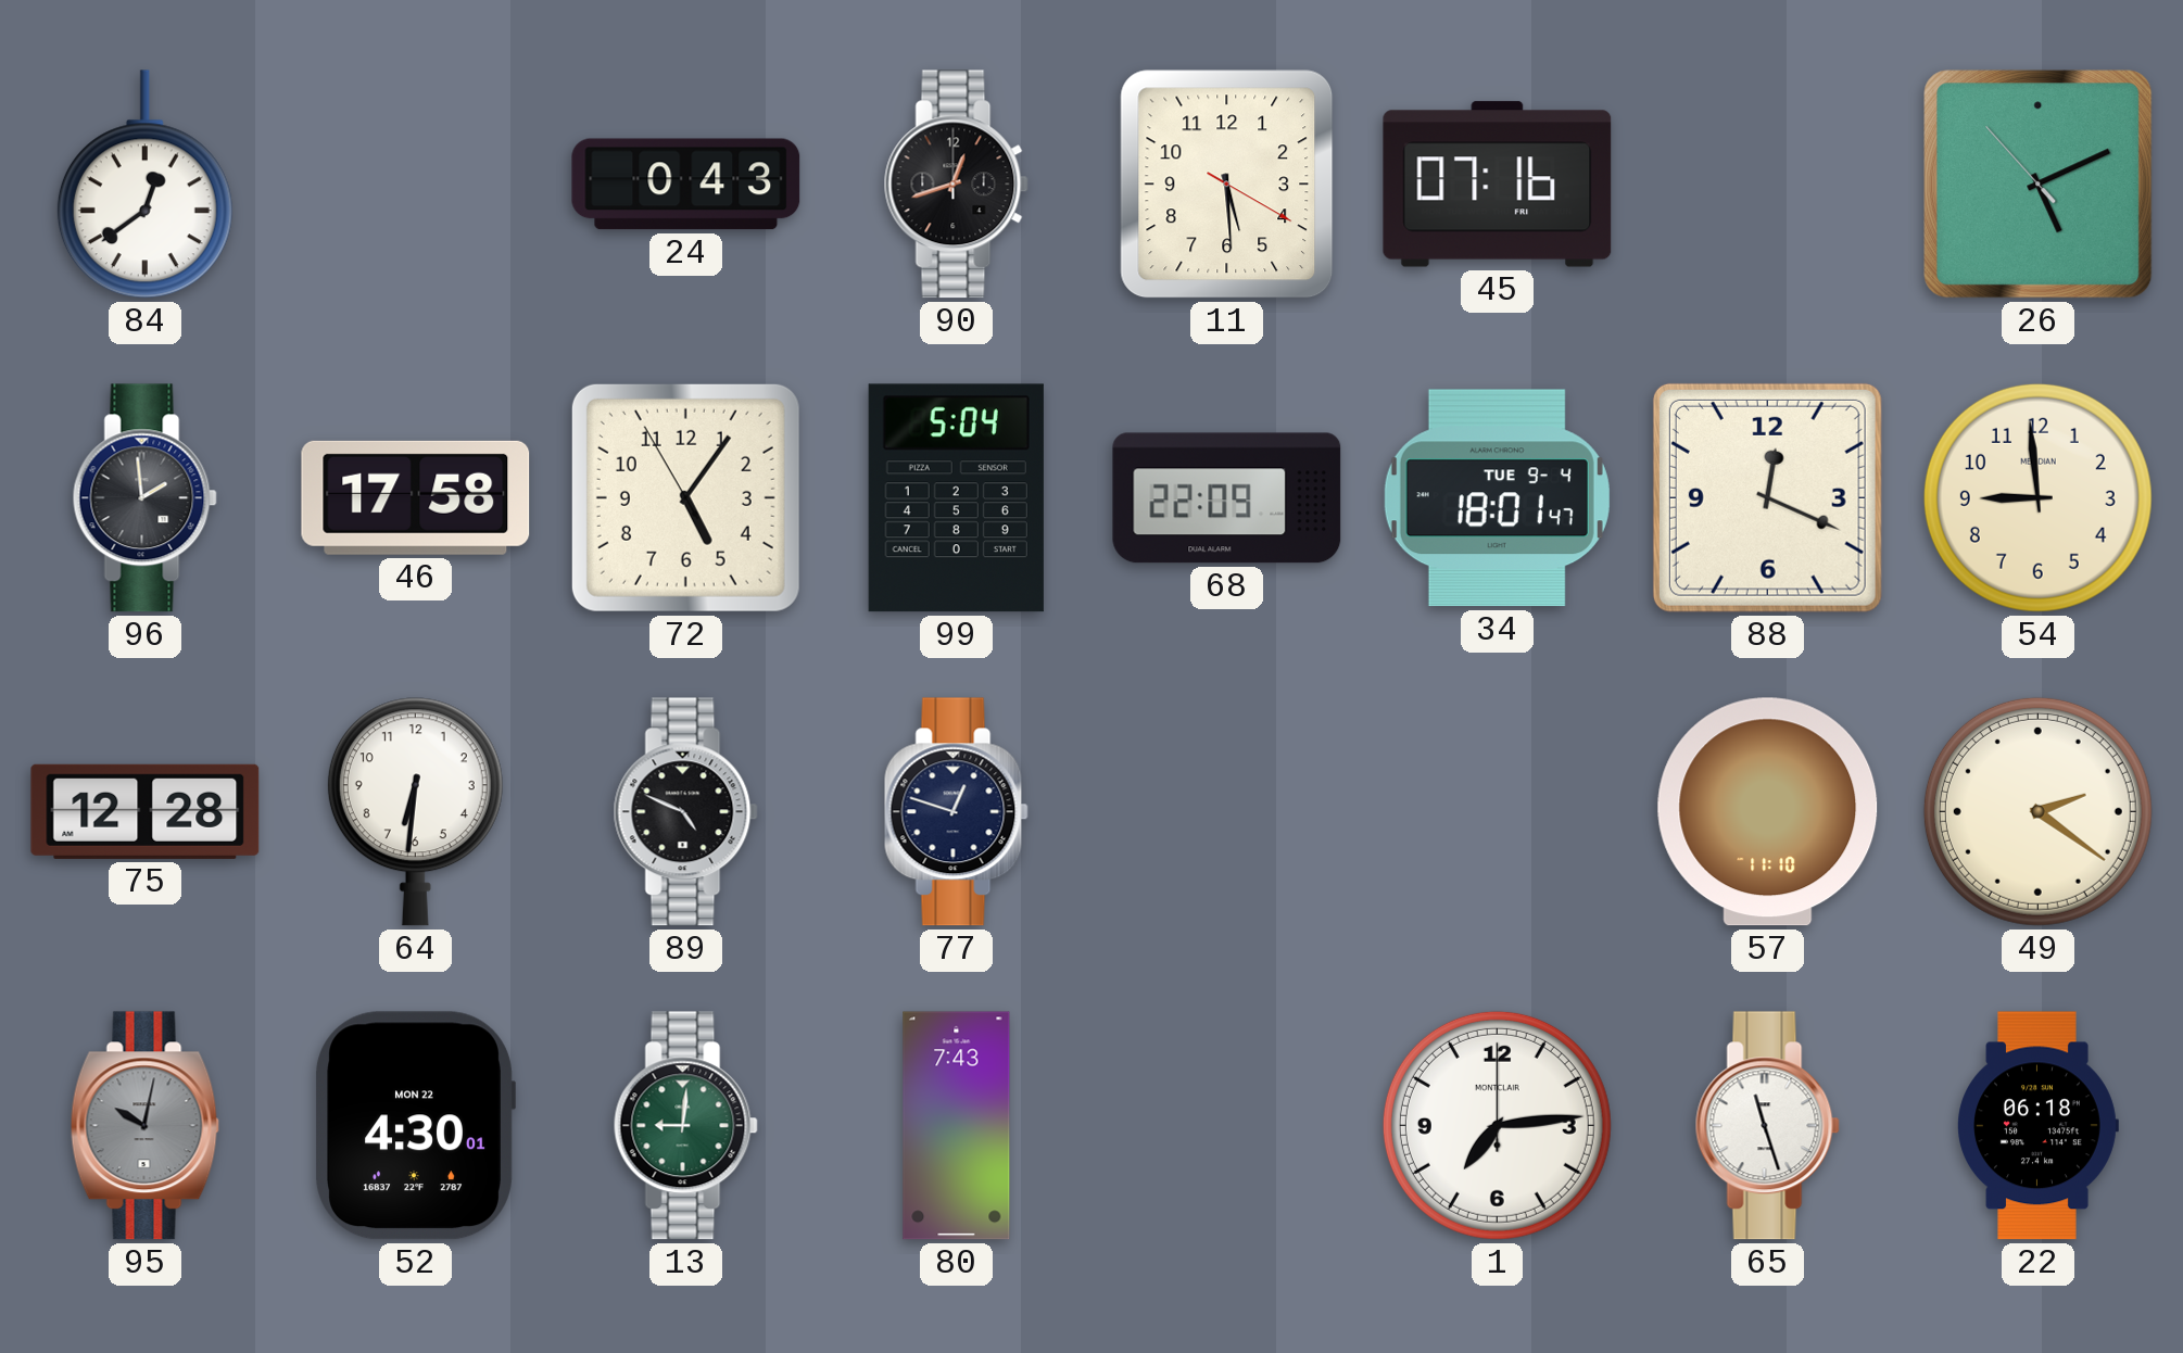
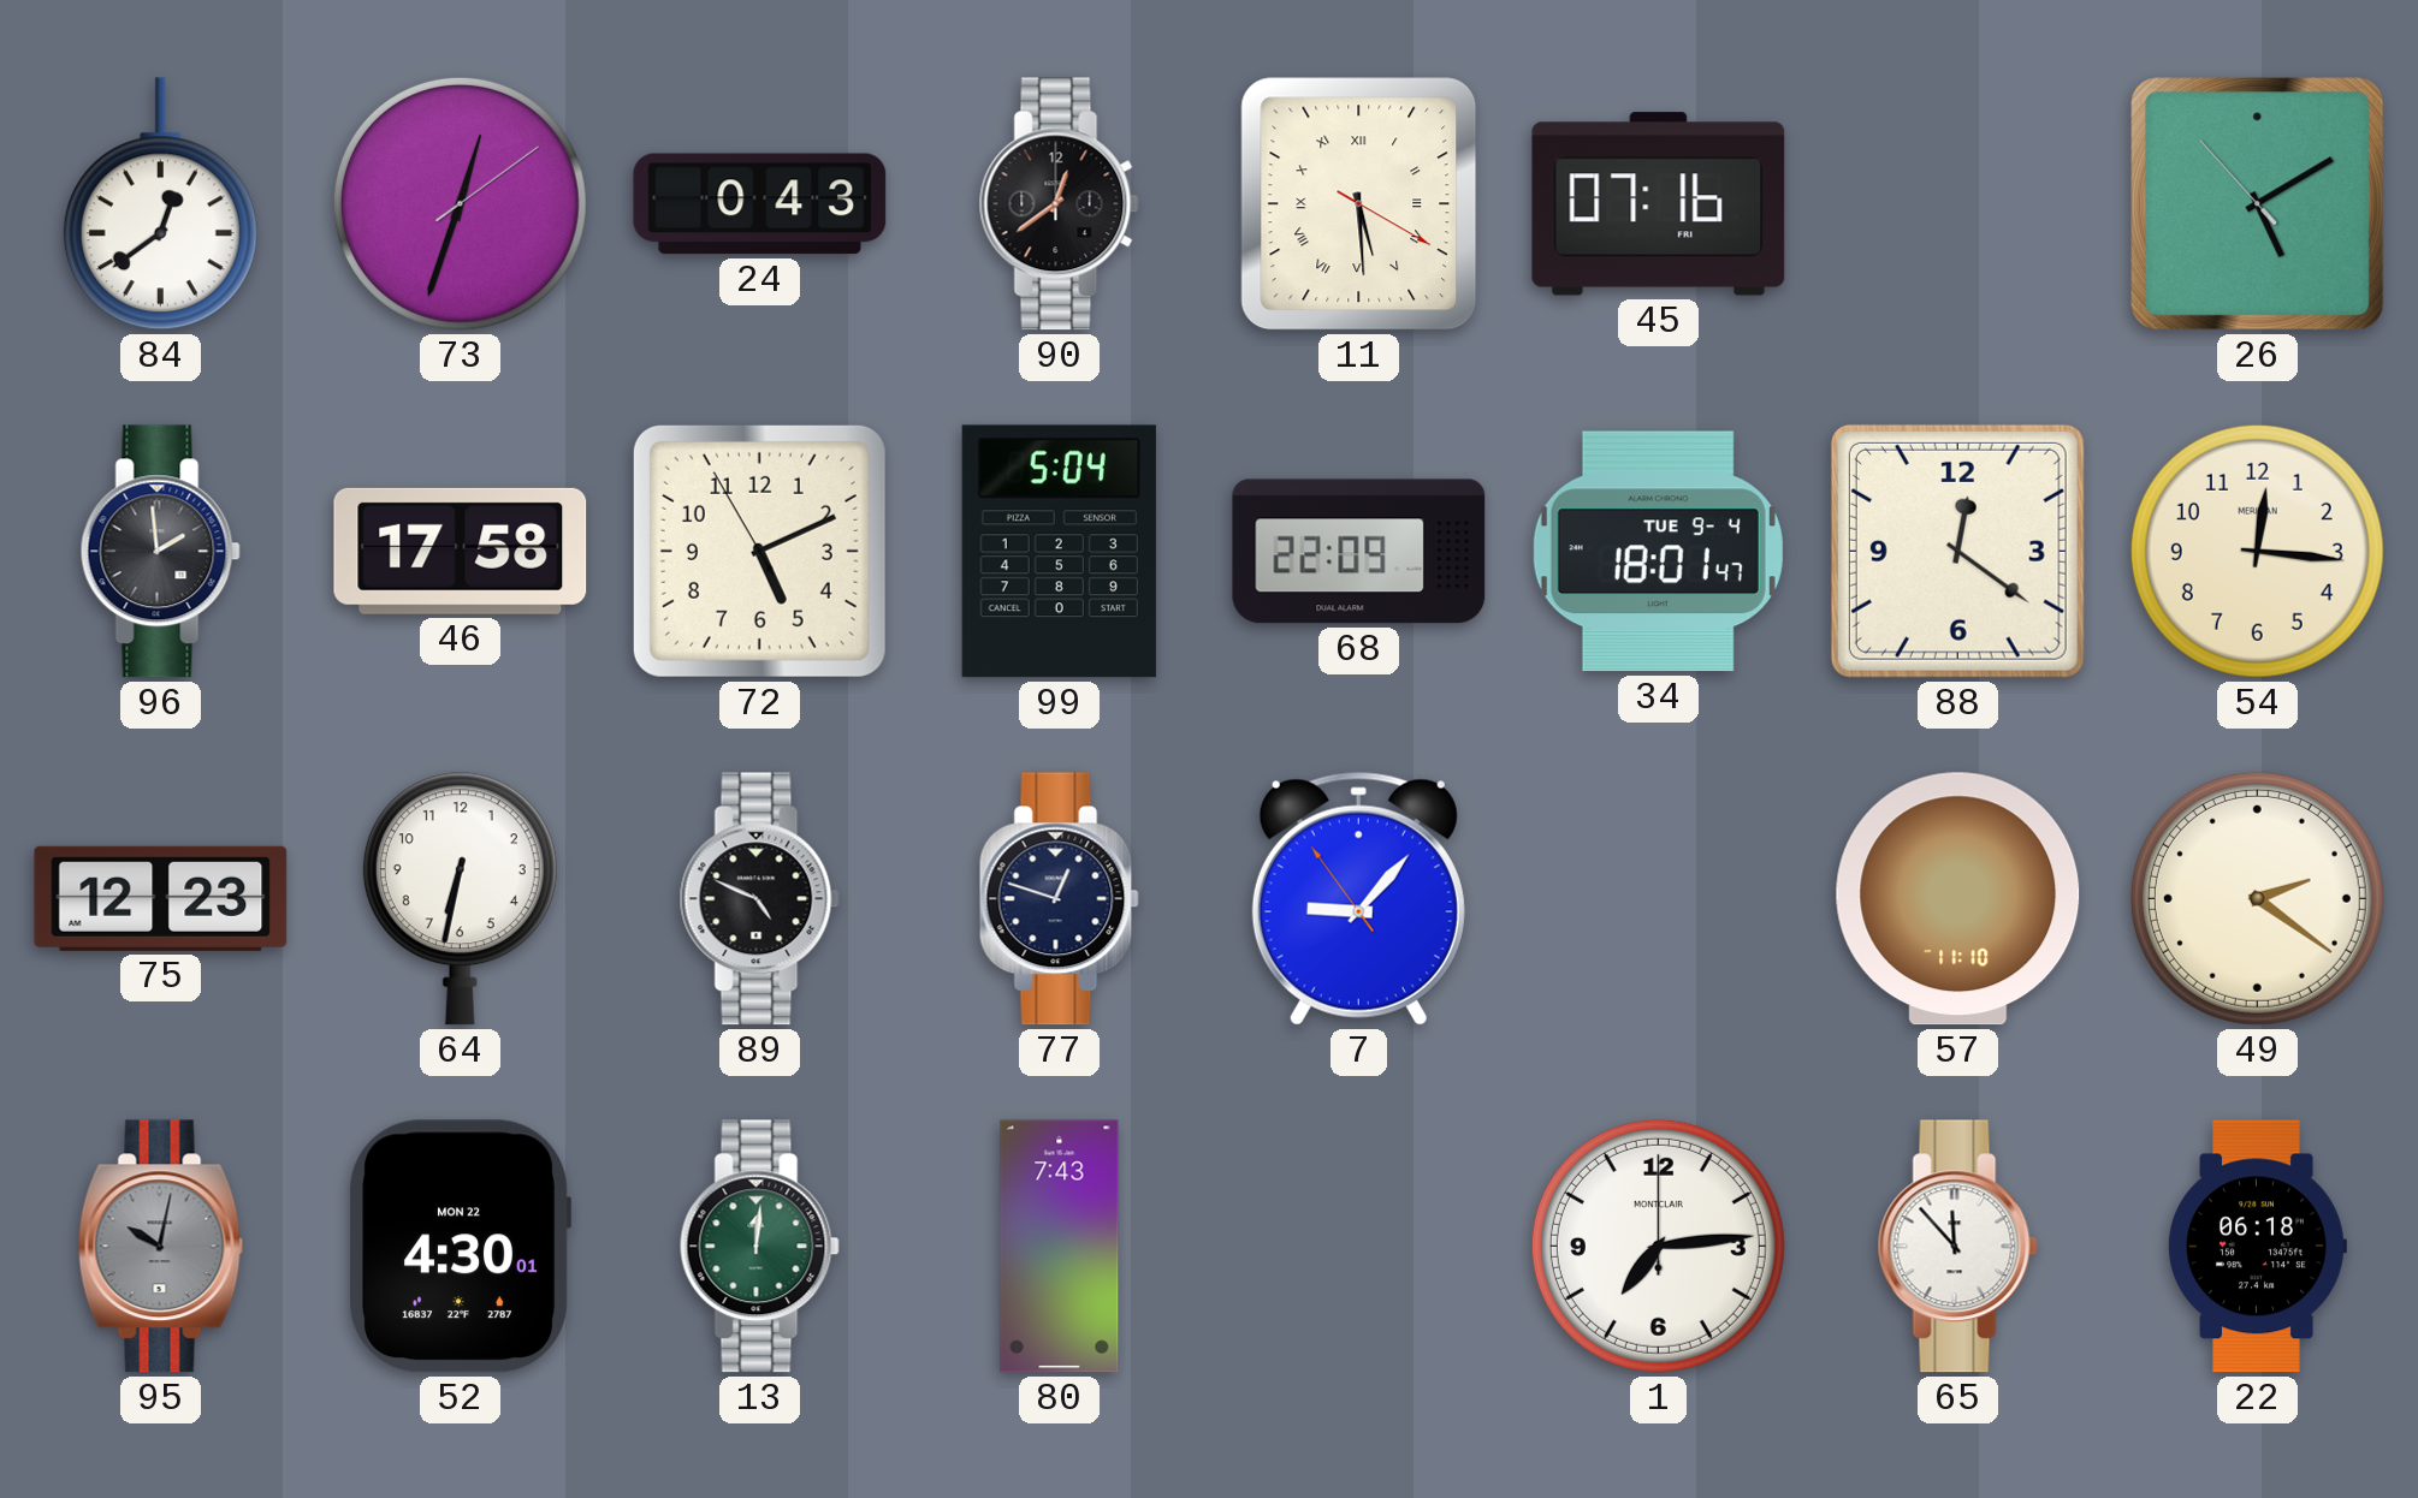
73: none -> 12:33
90: 12:42 -> 12:39
11 numerals: Arabic -> Roman
26: 5:10 -> 5:09
72: 5:05 -> 5:10
88: 12:19 -> 12:21
54: 8:59 -> 12:16
75: 12:28 -> 12:23
64: 6:31 -> 6:32
7: none -> 9:06
13: 9:01 -> 12:01
65: 11:27 -> 11:53
